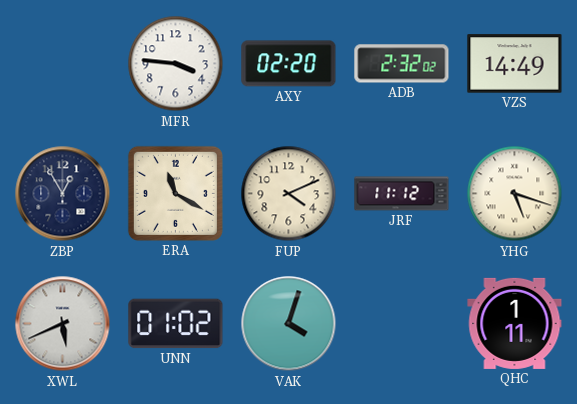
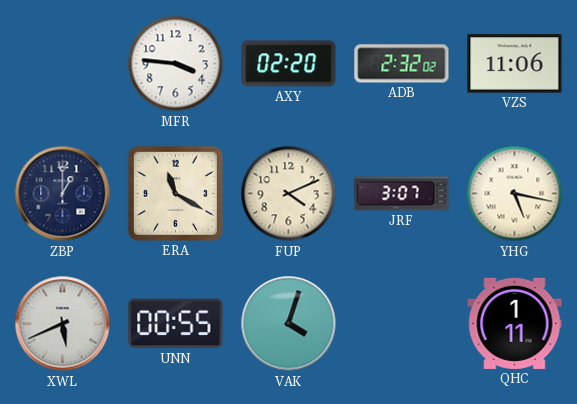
VZS: 14:49 -> 11:06
ZBP: 12:55 -> 1:00
JRF: 11:12 -> 3:07
YHG: 5:18 -> 5:17
UNN: 01:02 -> 00:55
